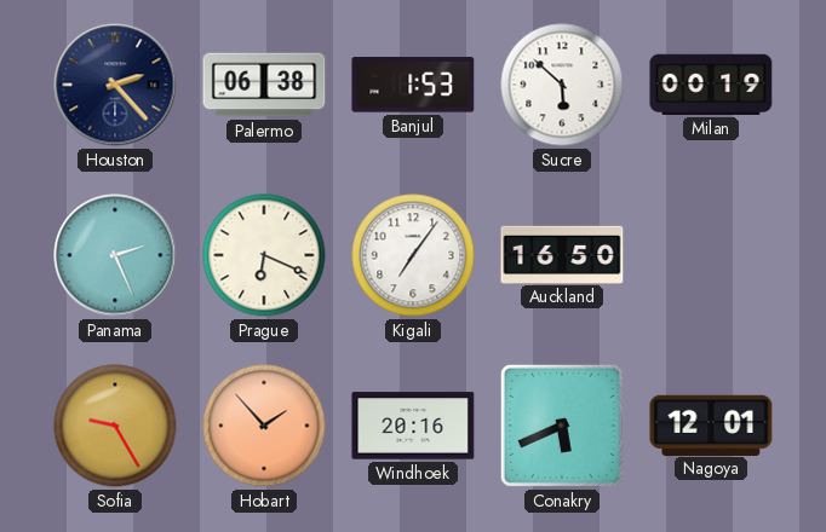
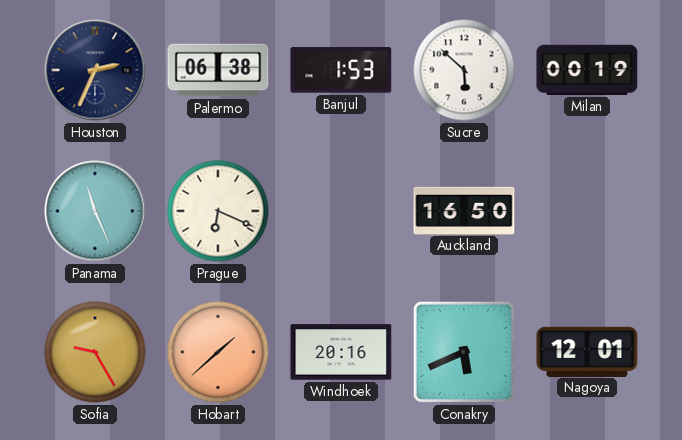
Houston: 2:23 -> 2:34
Panama: 2:26 -> 11:26
Kigali: 7:06 -> none
Hobart: 1:53 -> 1:38
